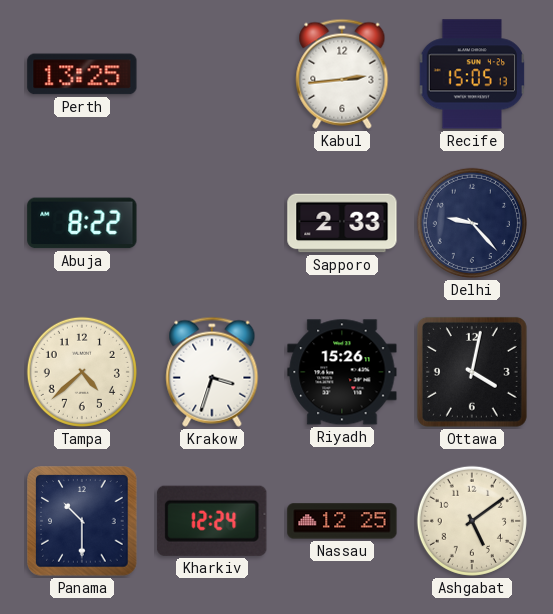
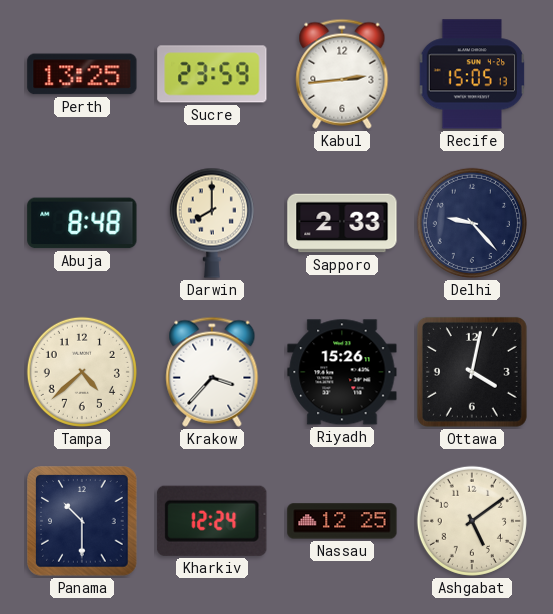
Sucre: none -> 23:59
Abuja: 8:22 -> 8:48
Darwin: none -> 8:00
Krakow: 3:33 -> 3:37
